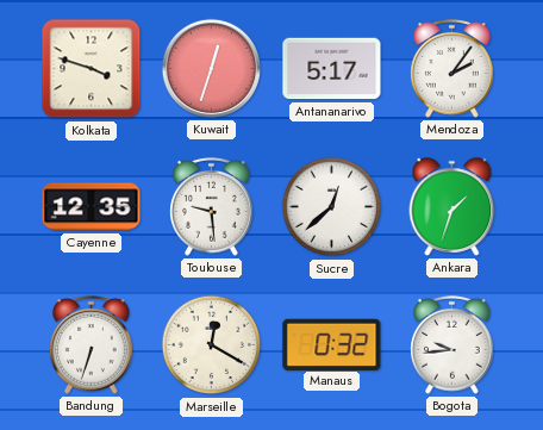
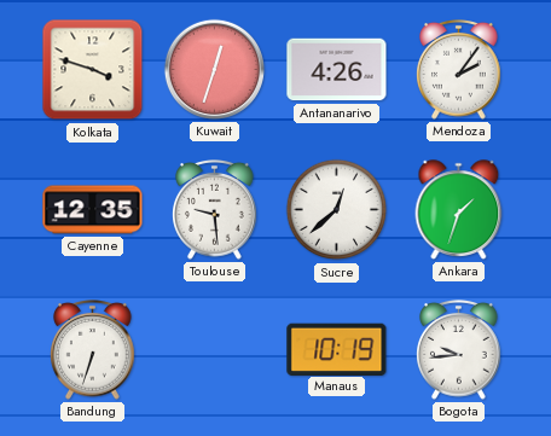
Antananarivo: 5:17 -> 4:26
Marseille: 12:20 -> none
Manaus: 0:32 -> 10:19
